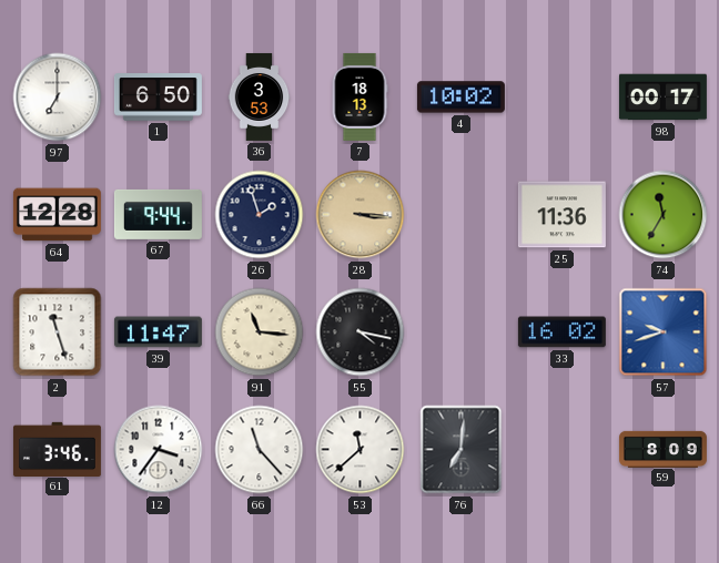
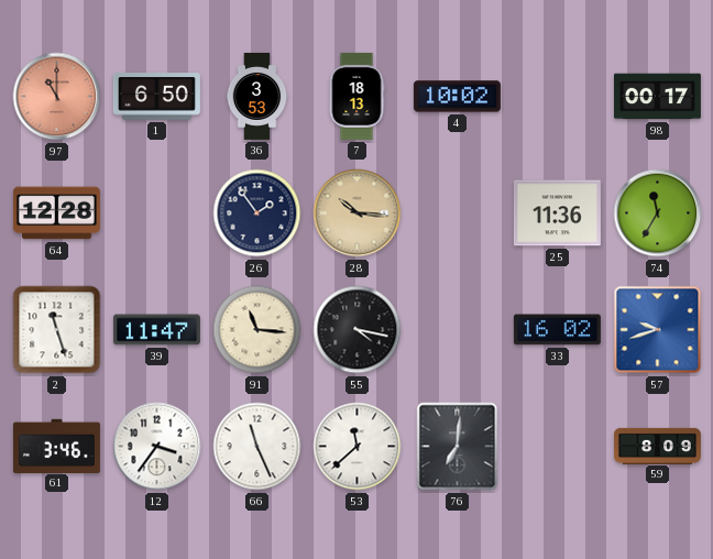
97: 7:00 -> 11:00
97 dial: white -> salmon
67: 9:44 -> none
26: 1:57 -> 1:54
28: 3:16 -> 10:16
66: 11:23 -> 11:26
